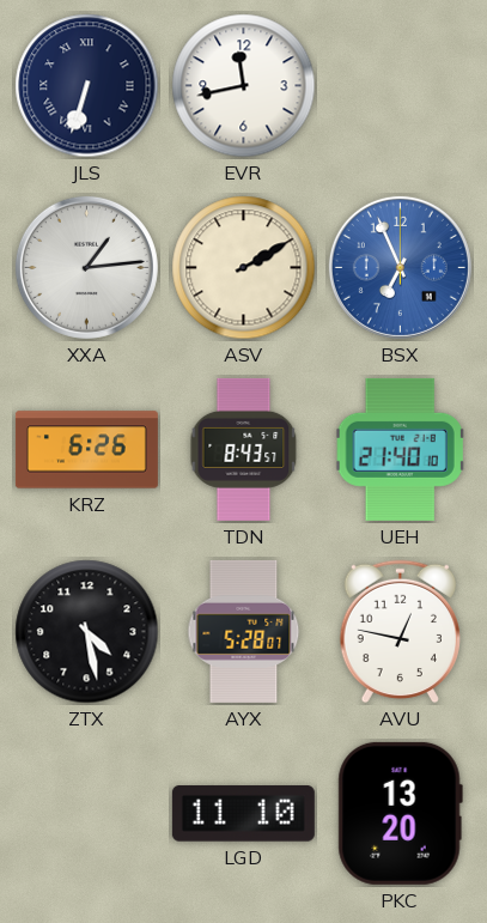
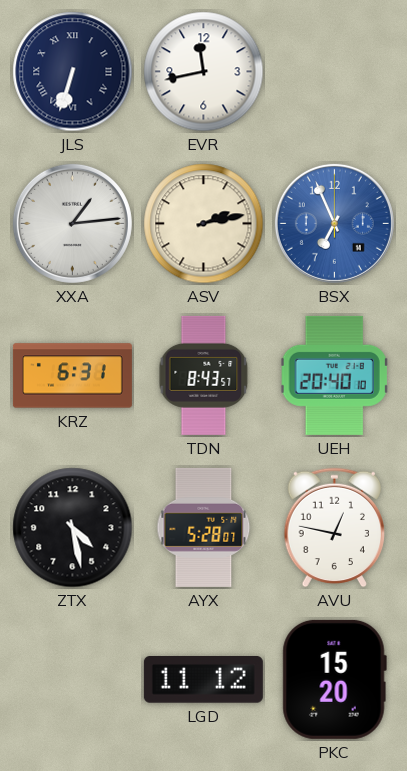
ASV: 2:10 -> 2:13
KRZ: 6:26 -> 6:31
UEH: 21:40 -> 20:40
LGD: 11:10 -> 11:12
PKC: 13:20 -> 15:20
